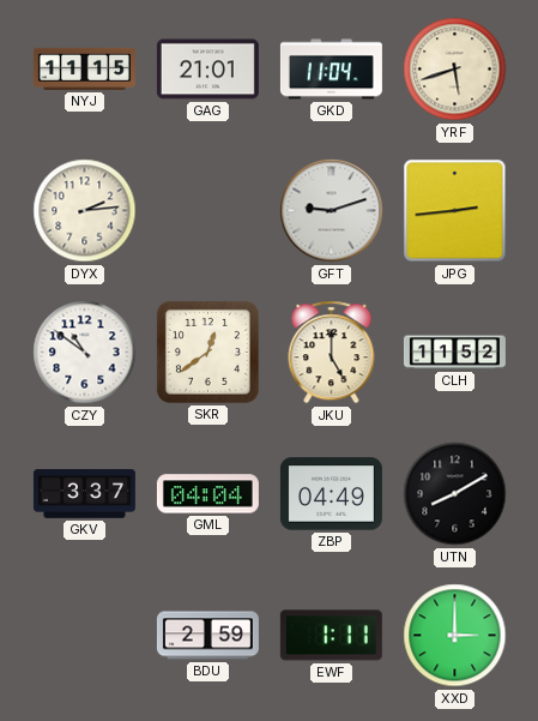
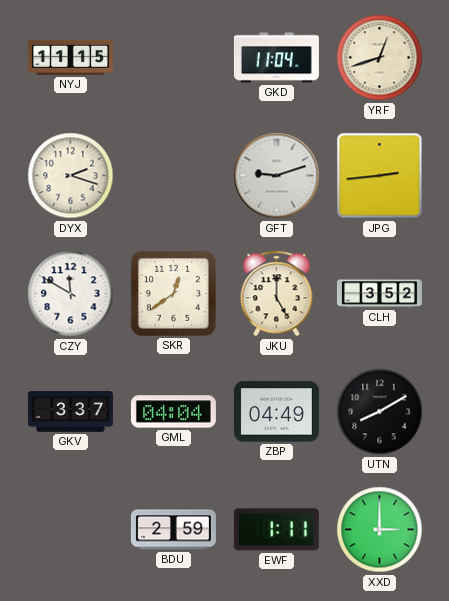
GAG: 21:01 -> none
YRF: 5:42 -> 12:42
DYX: 2:14 -> 2:18
CZY: 10:51 -> 11:50
CLH: 11:52 -> 3:52
